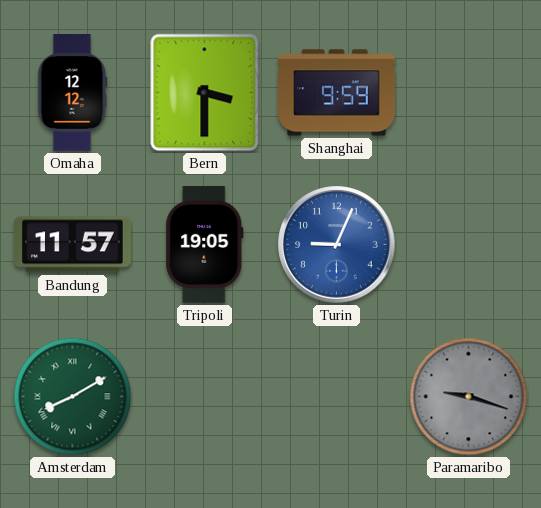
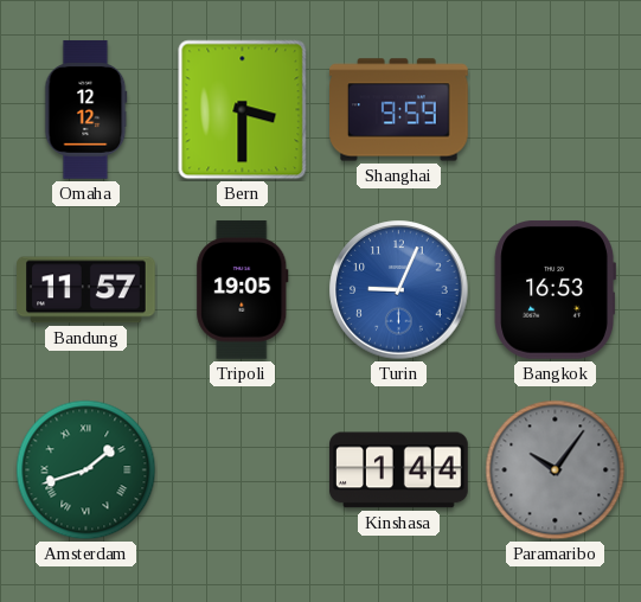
Bangkok: none -> 16:53
Amsterdam: 8:10 -> 1:42
Kinshasa: none -> 1:44
Paramaribo: 9:18 -> 10:06
